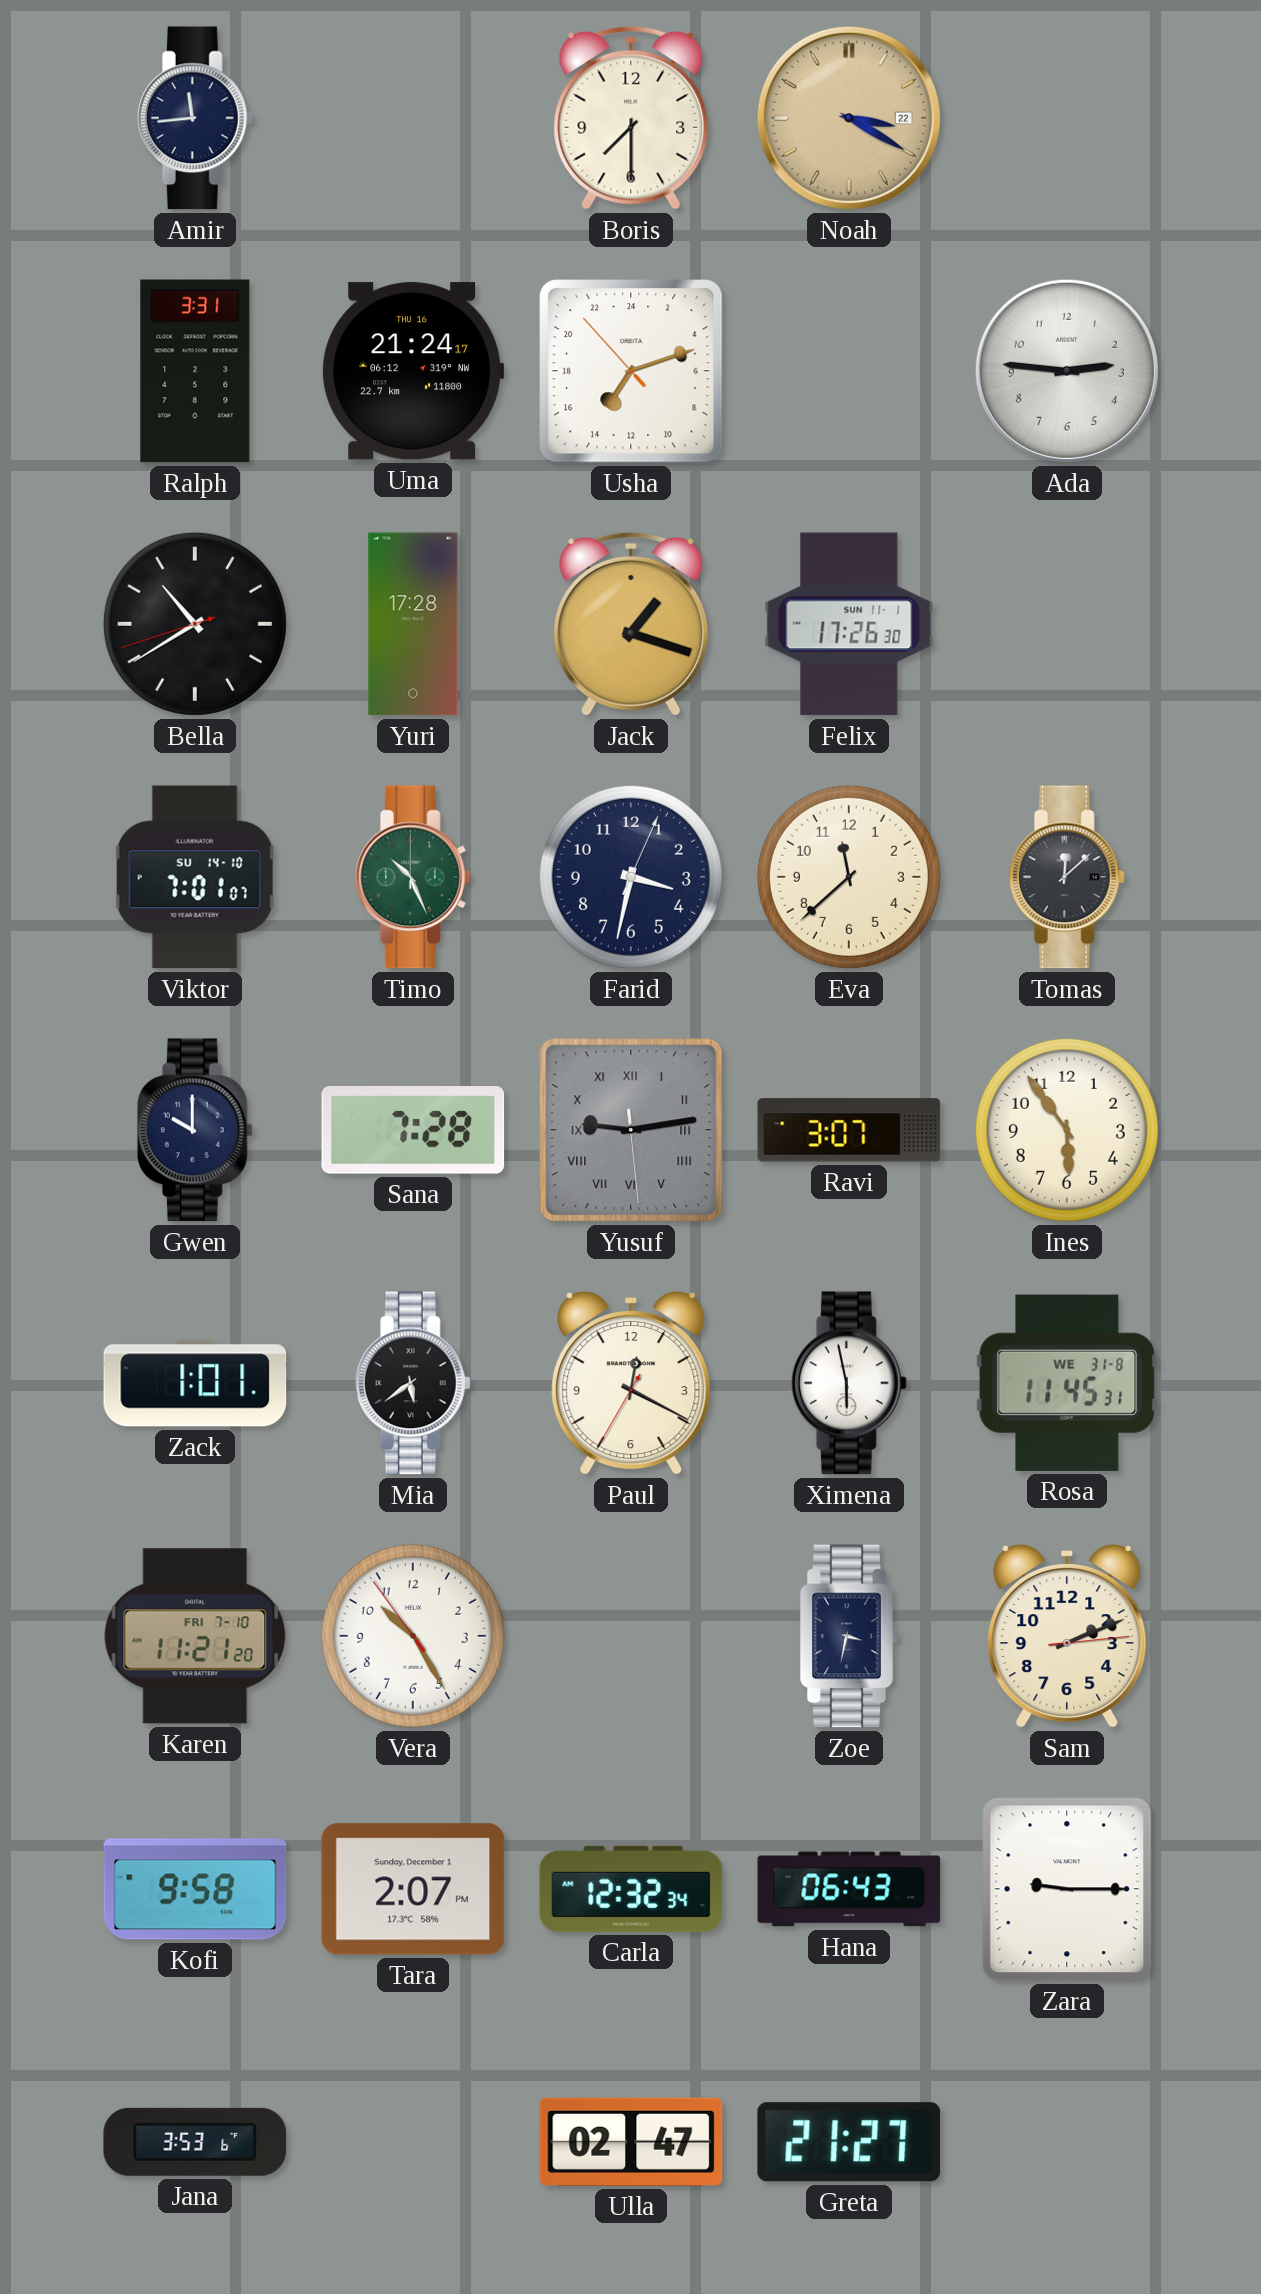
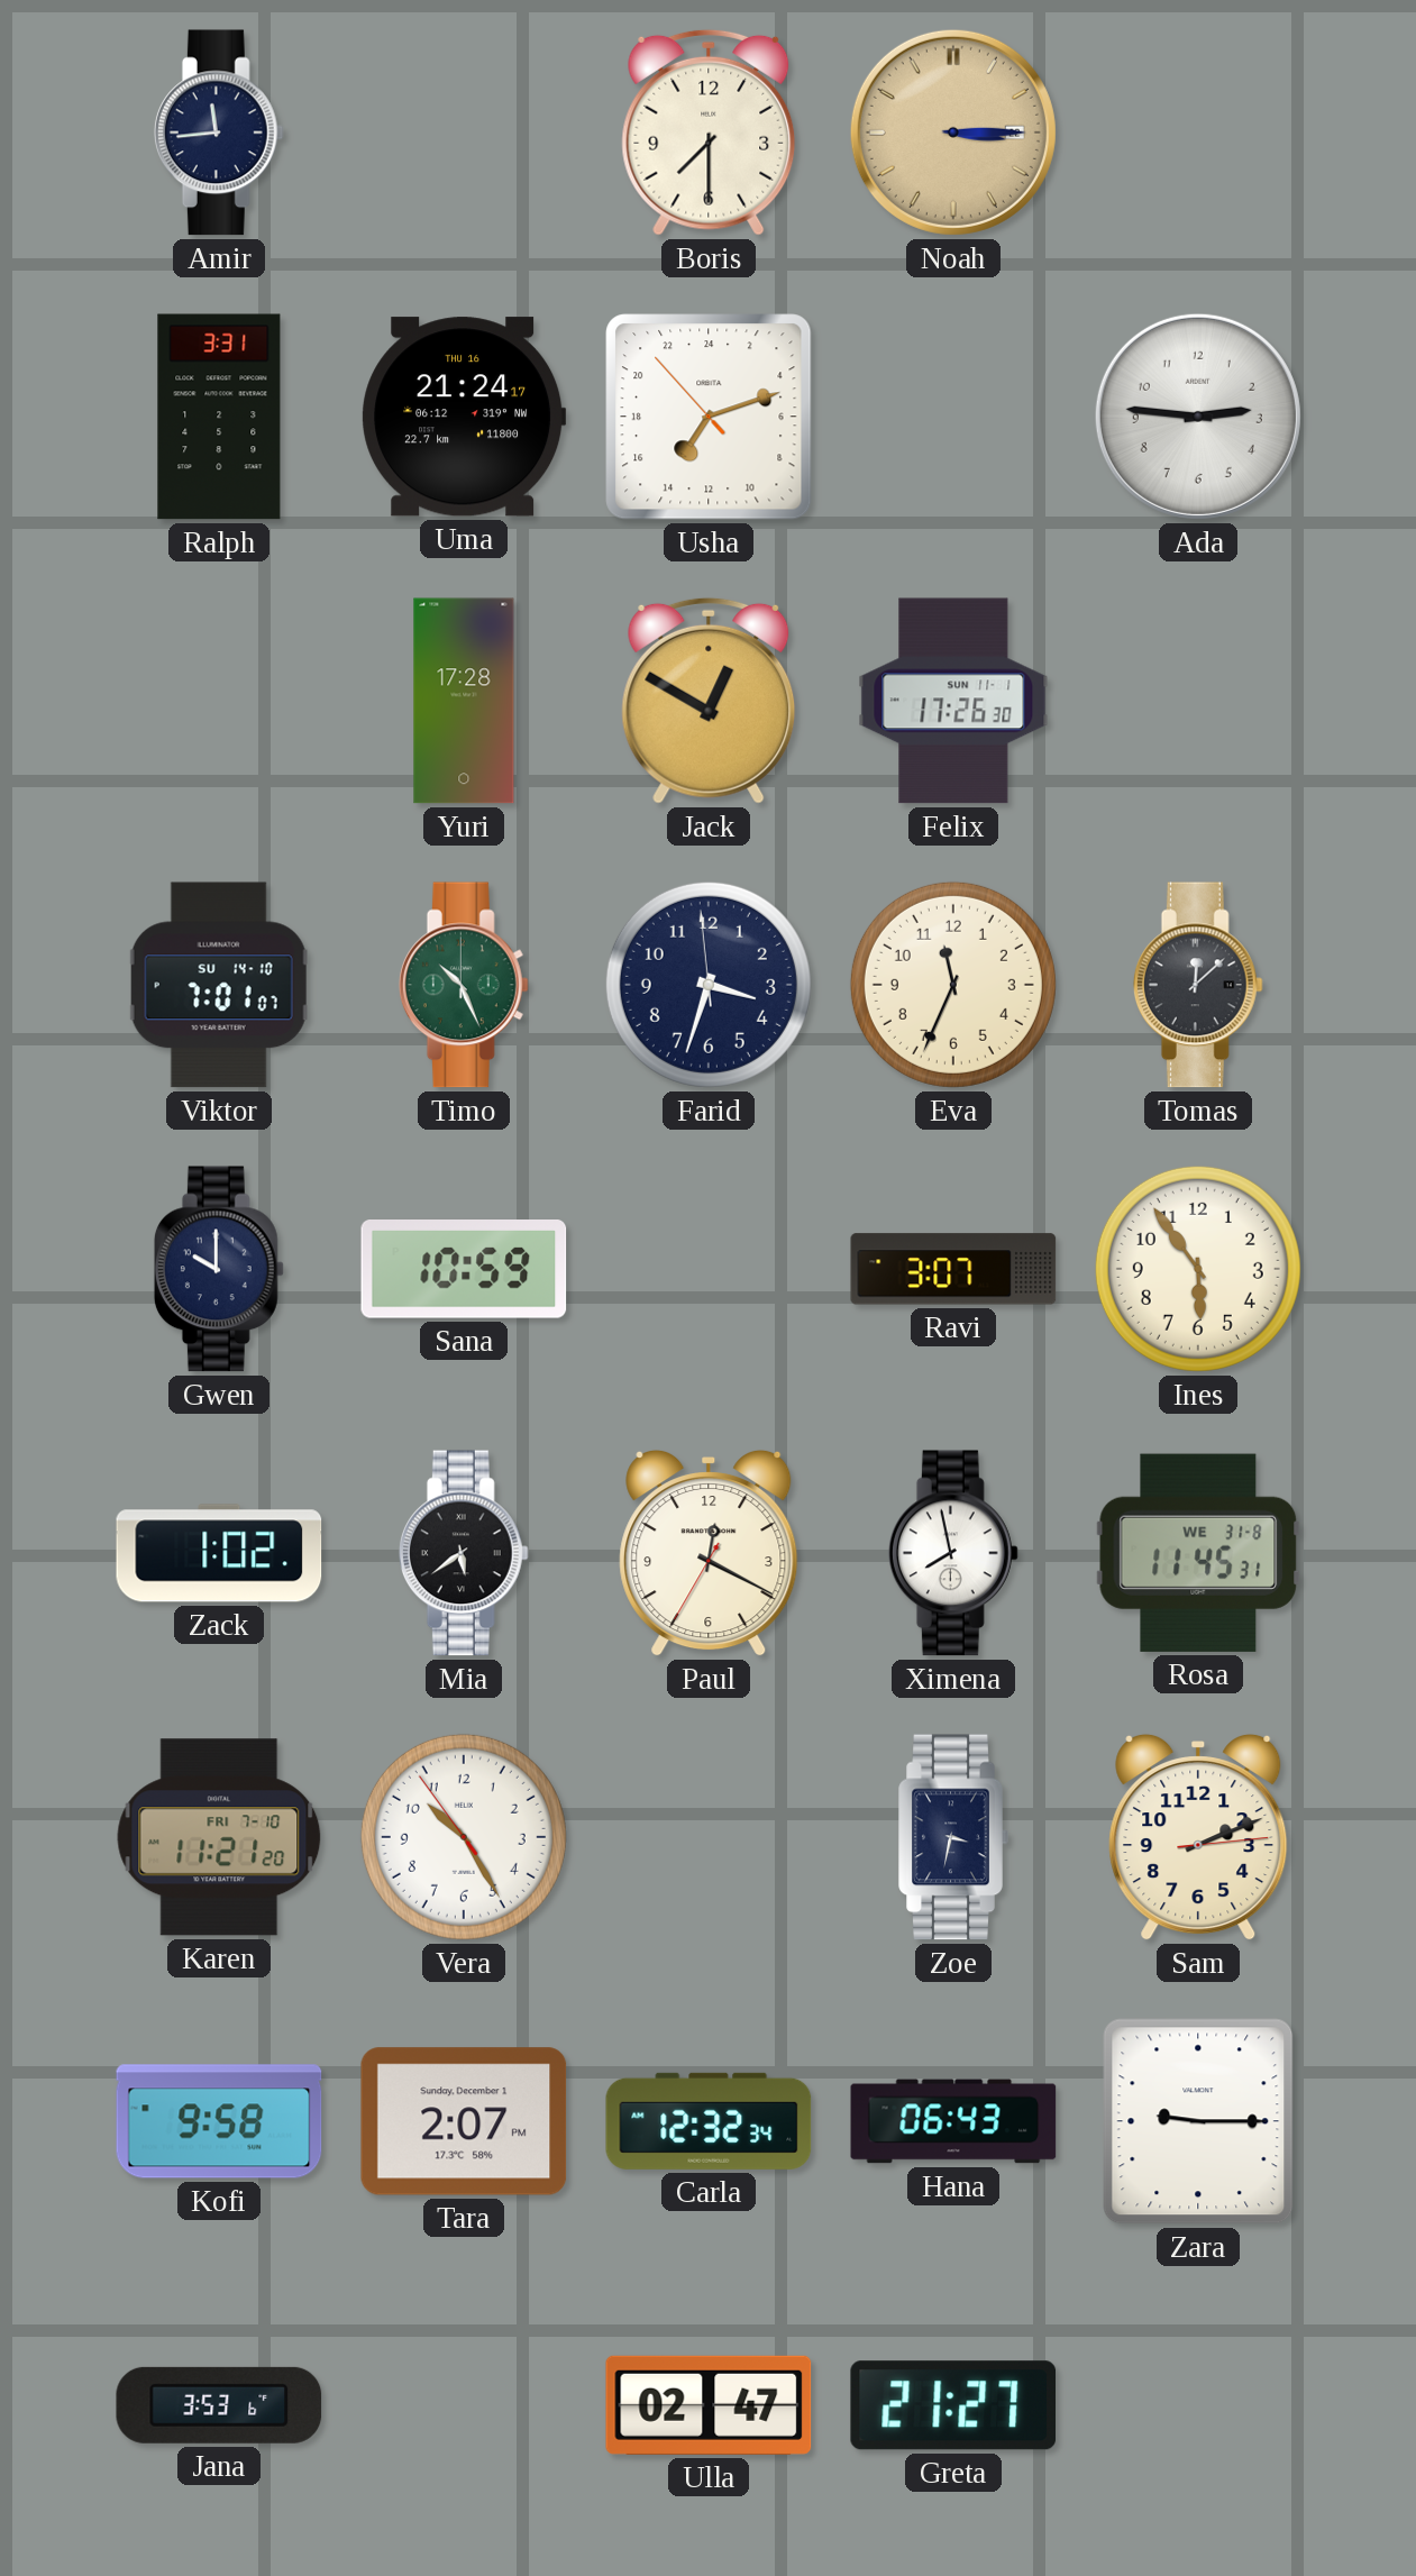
Noah: 3:20 -> 3:15
Bella: 10:39 -> none
Jack: 1:18 -> 12:50
Farid: 3:32:04 -> 3:32:59
Eva: 11:38 -> 11:34
Sana: 7:28 -> 10:59
Yusuf: 9:13 -> none
Zack: 1:01 -> 1:02
Ximena: 5:58 -> 7:58
